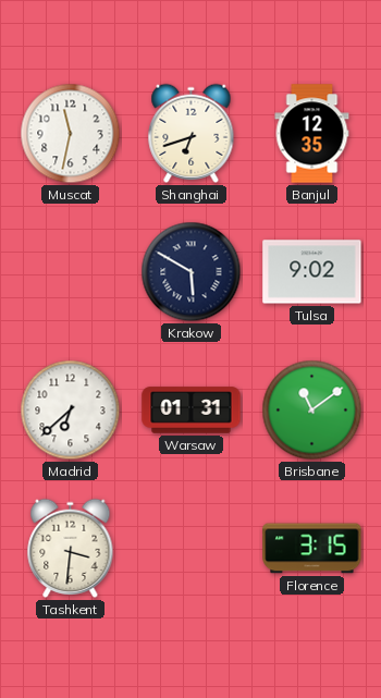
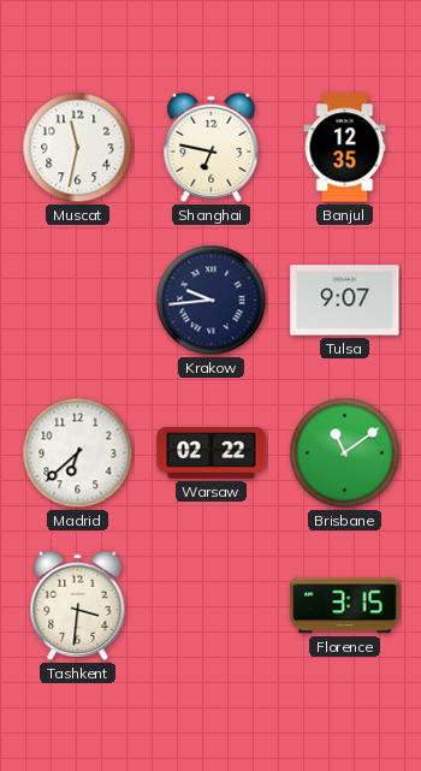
Shanghai: 6:42 -> 6:47
Krakow: 5:50 -> 9:44
Tulsa: 9:02 -> 9:07
Warsaw: 01:31 -> 02:22
